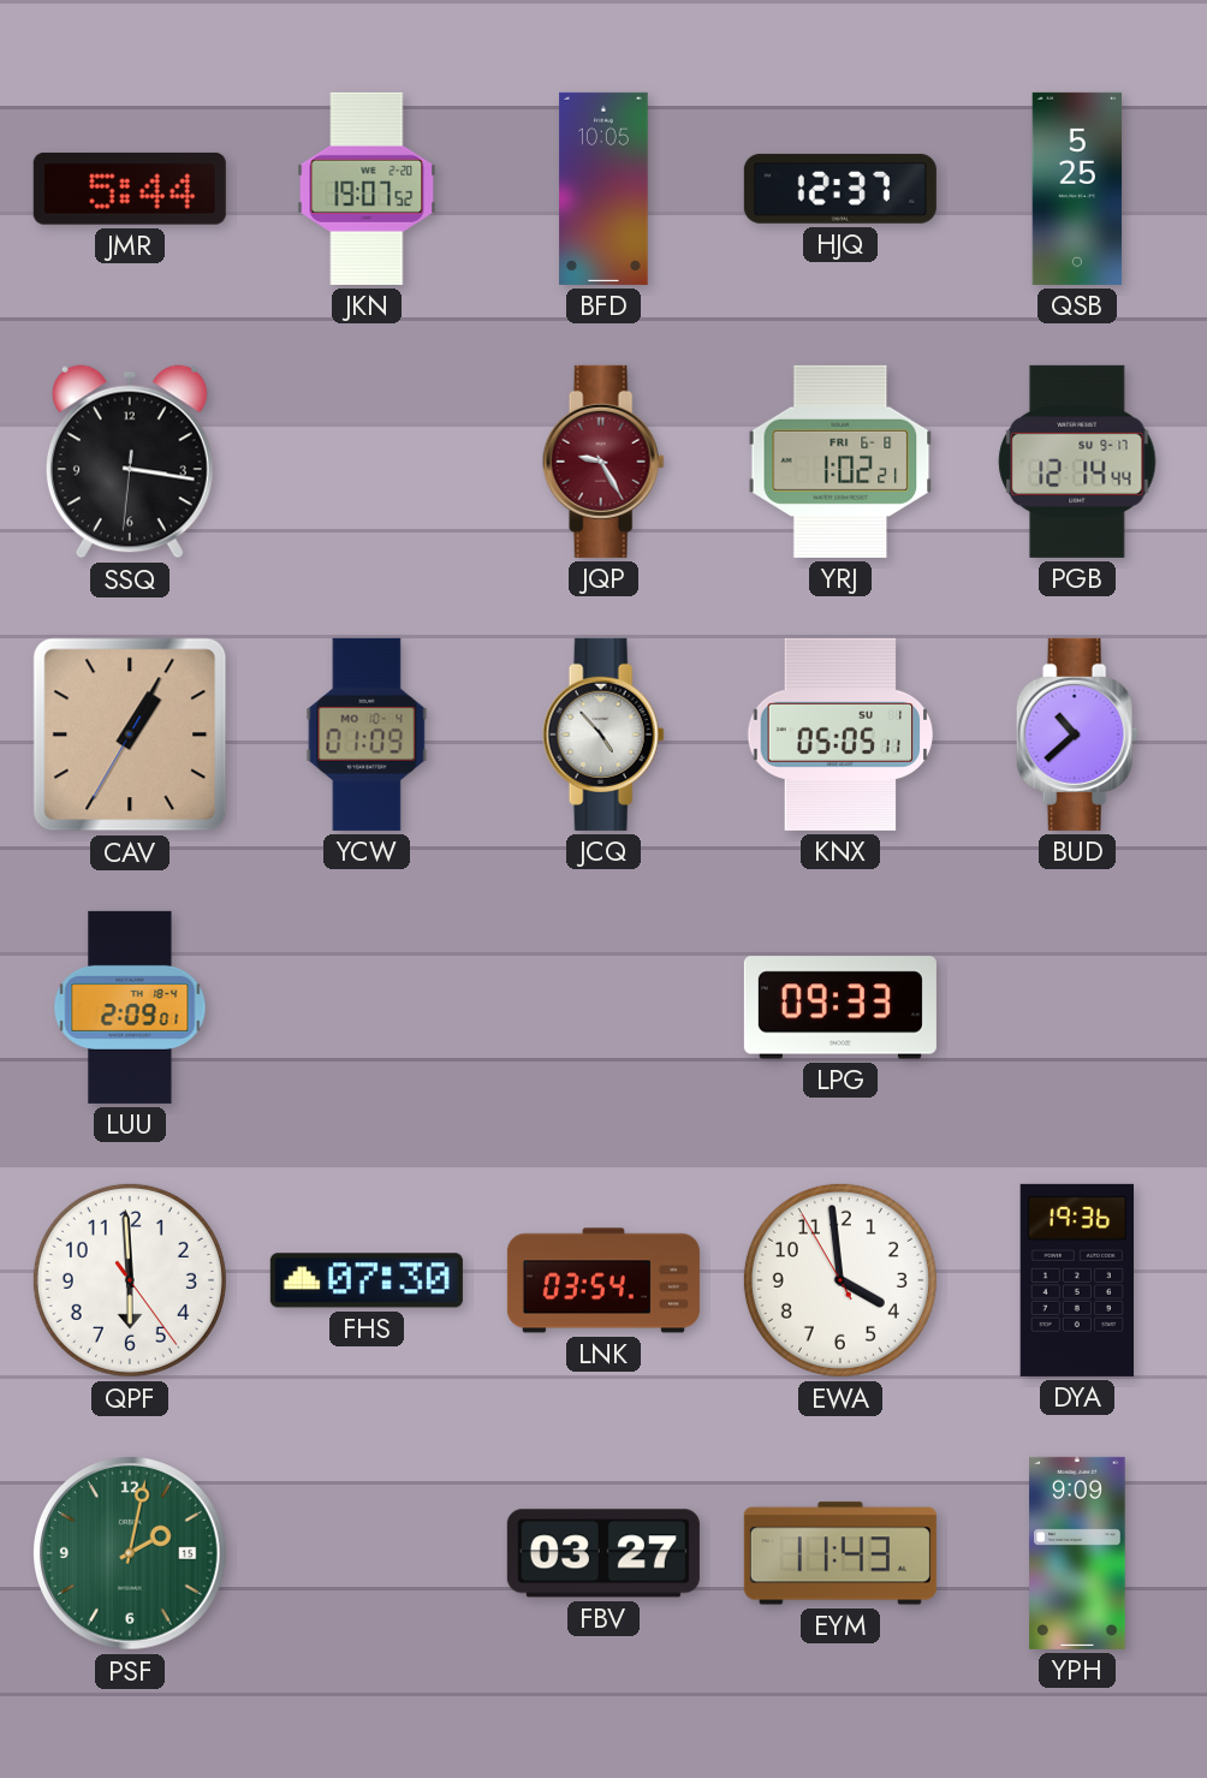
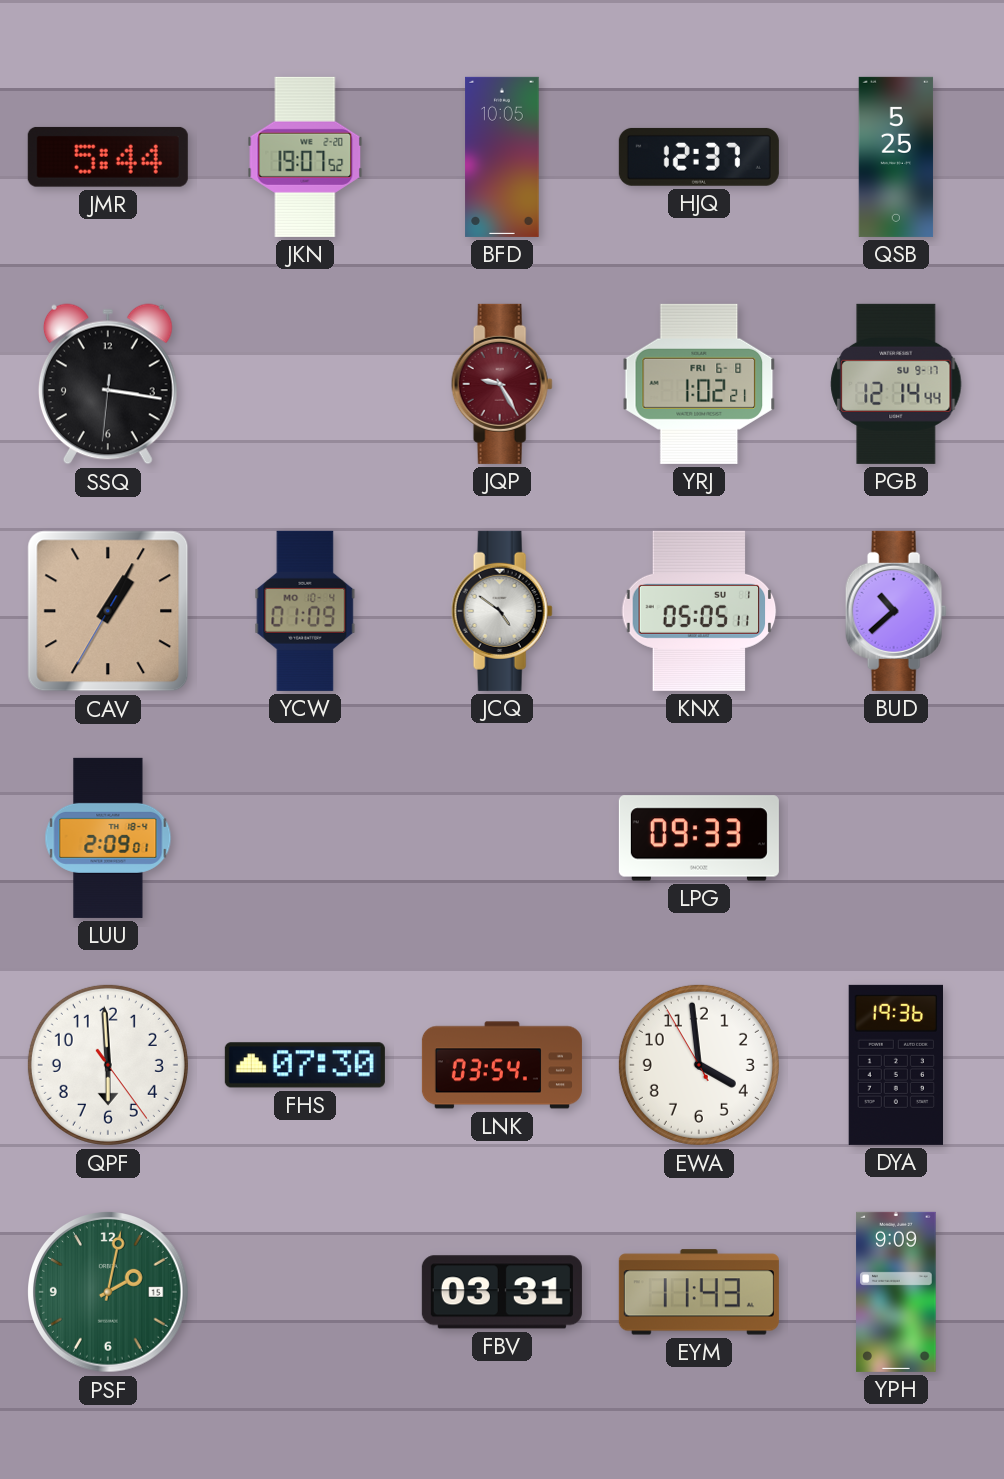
JCQ: 4:53 -> 4:51
FBV: 03:27 -> 03:31
